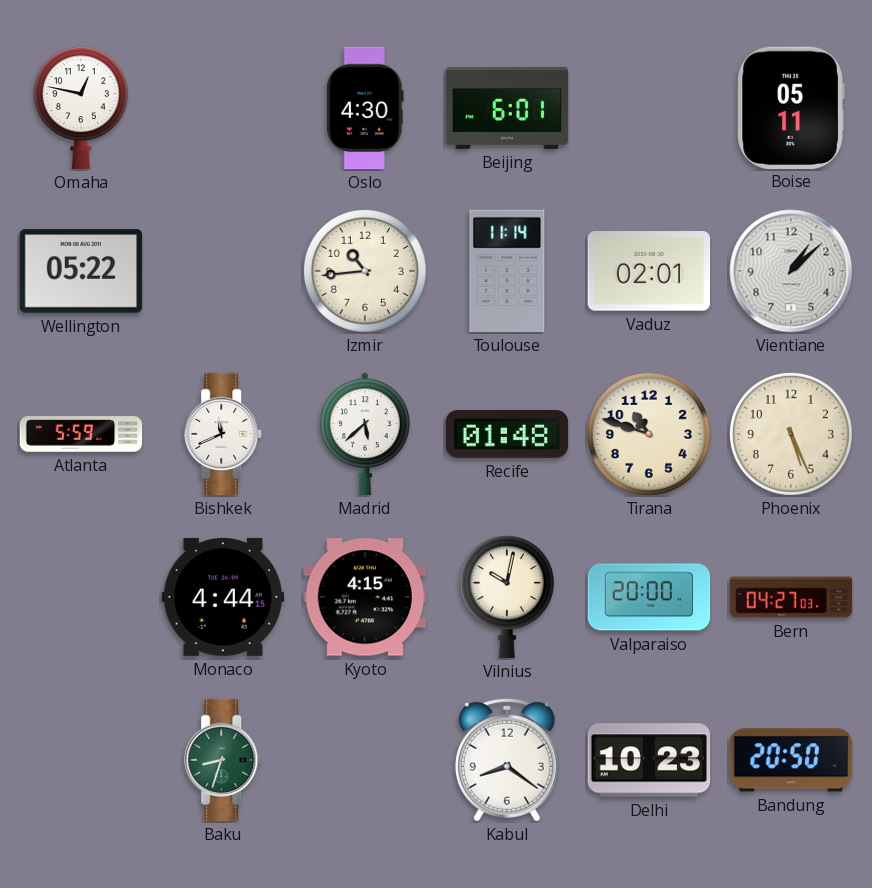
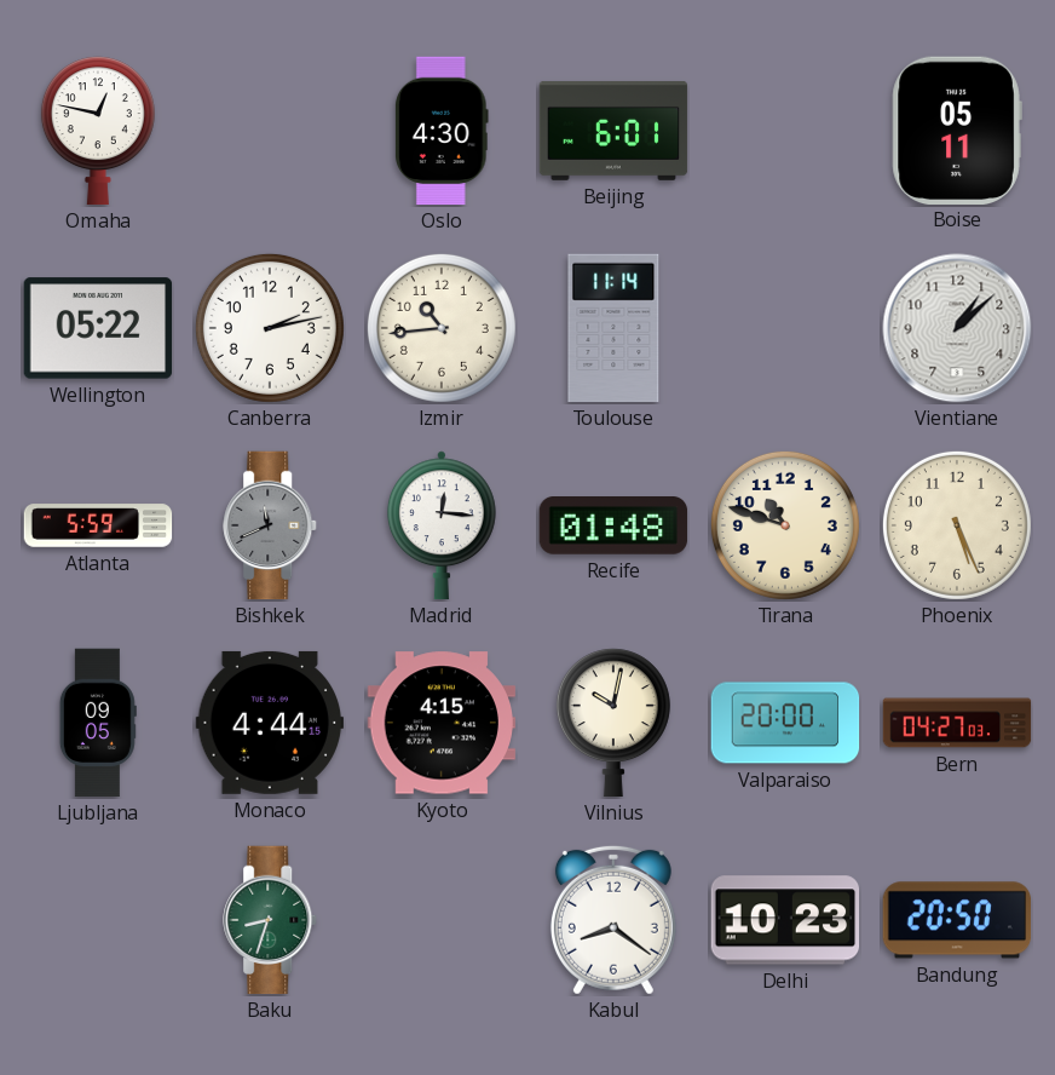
Canberra: none -> 2:13
Vaduz: 02:01 -> none
Bishkek dial: white -> grey
Madrid: 5:38 -> 12:16
Ljubljana: none -> 09:05
